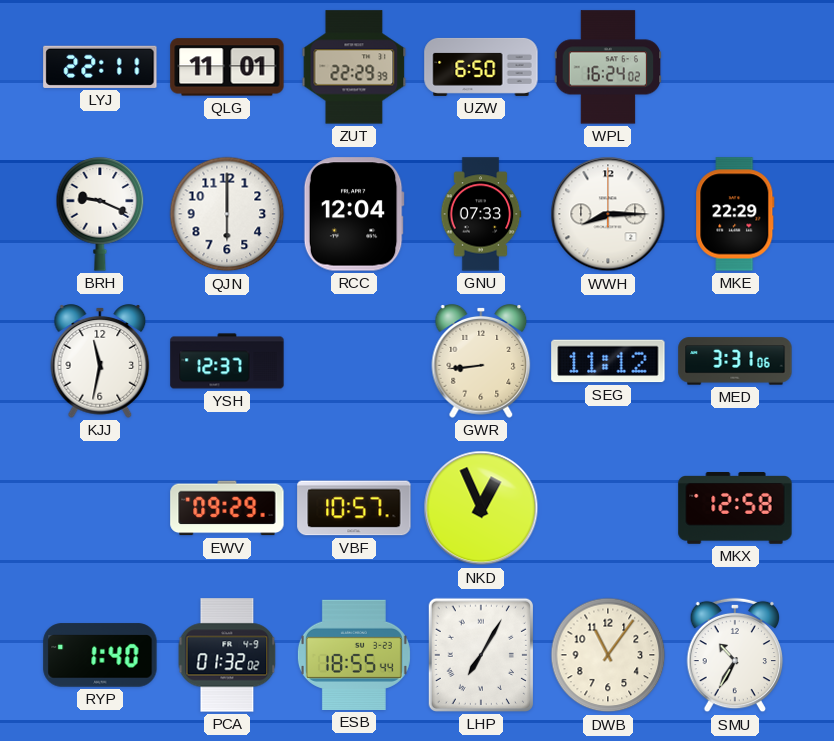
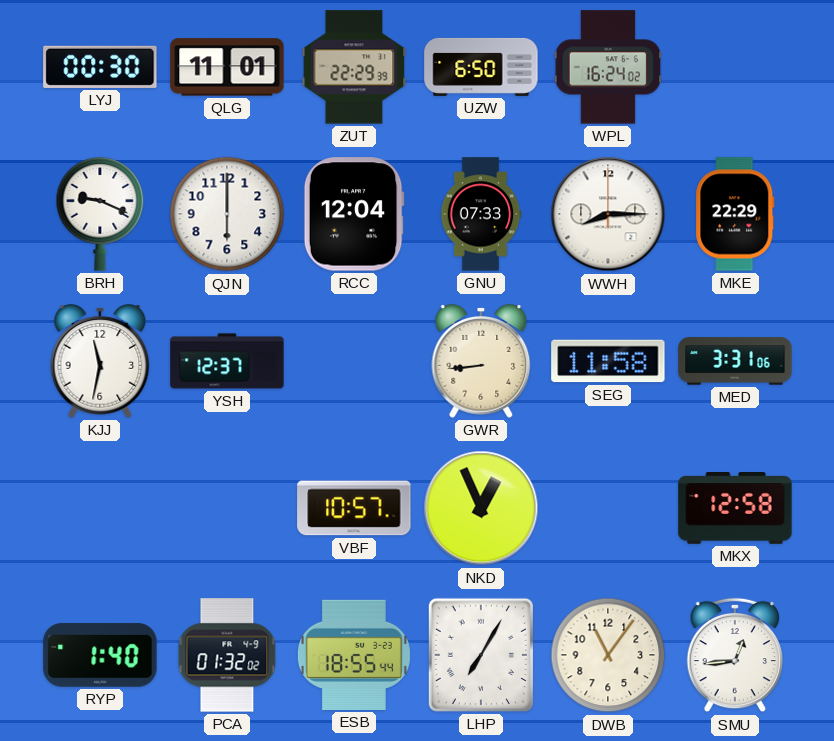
LYJ: 22:11 -> 00:30
SEG: 11:12 -> 11:58
EWV: 09:29 -> none
SMU: 10:35 -> 12:44
